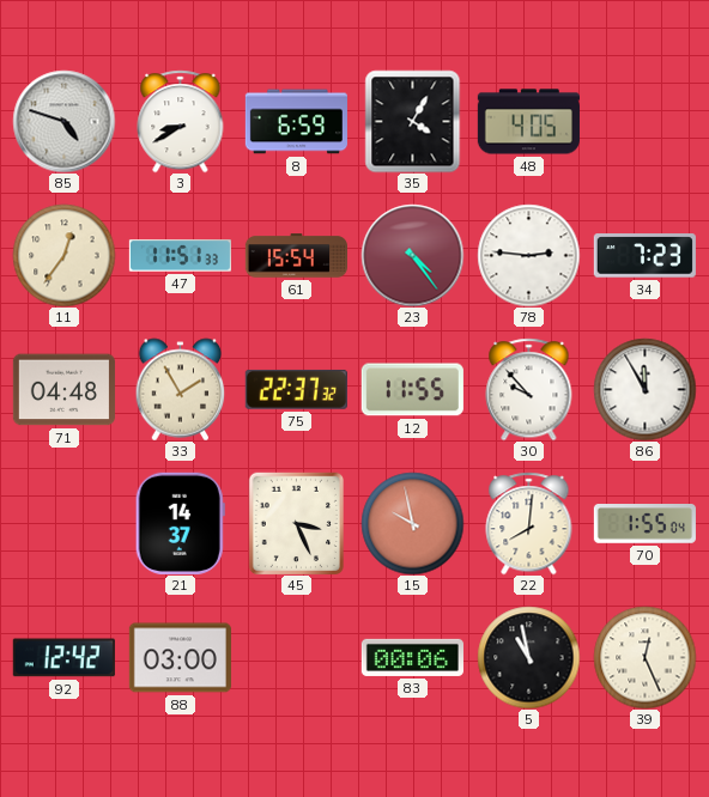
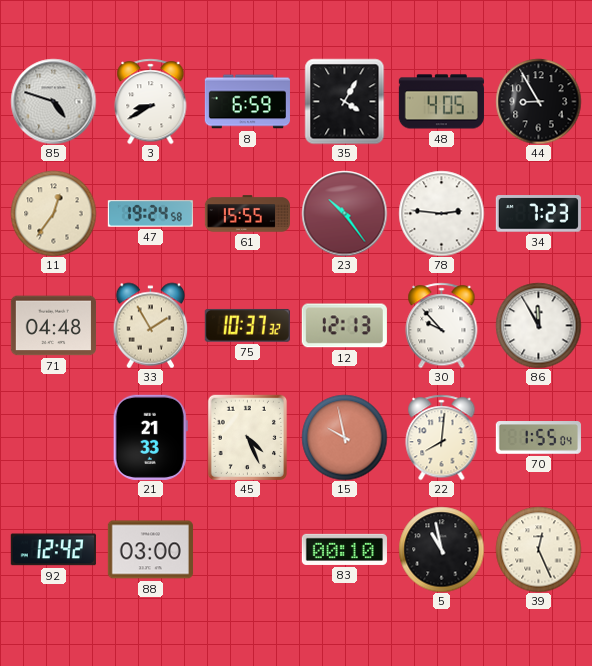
44: none -> 8:55
47: 11:51 -> 19:24
61: 15:54 -> 15:55
23: 4:24 -> 10:24
75: 22:37 -> 10:37
12: 11:55 -> 12:13
21: 14:37 -> 21:33
45: 3:26 -> 4:26
83: 00:06 -> 00:10
